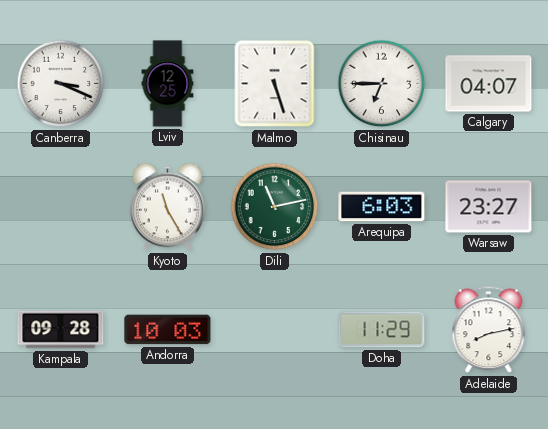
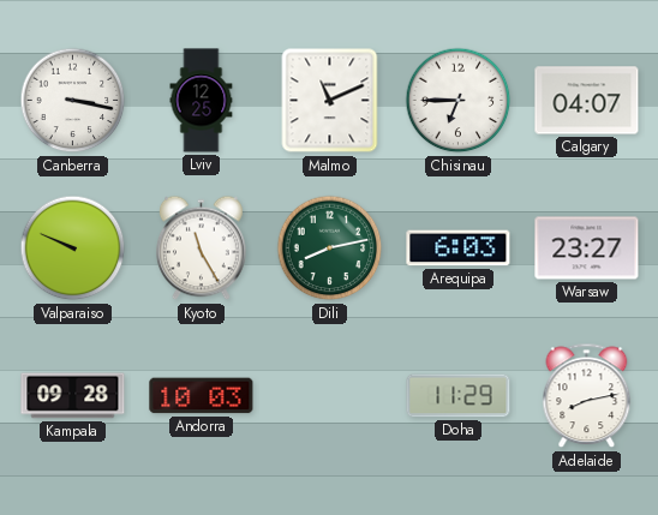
Canberra: 3:19 -> 3:17
Malmo: 5:27 -> 11:11
Valparaiso: none -> 9:49
Dili: 11:13 -> 8:13
